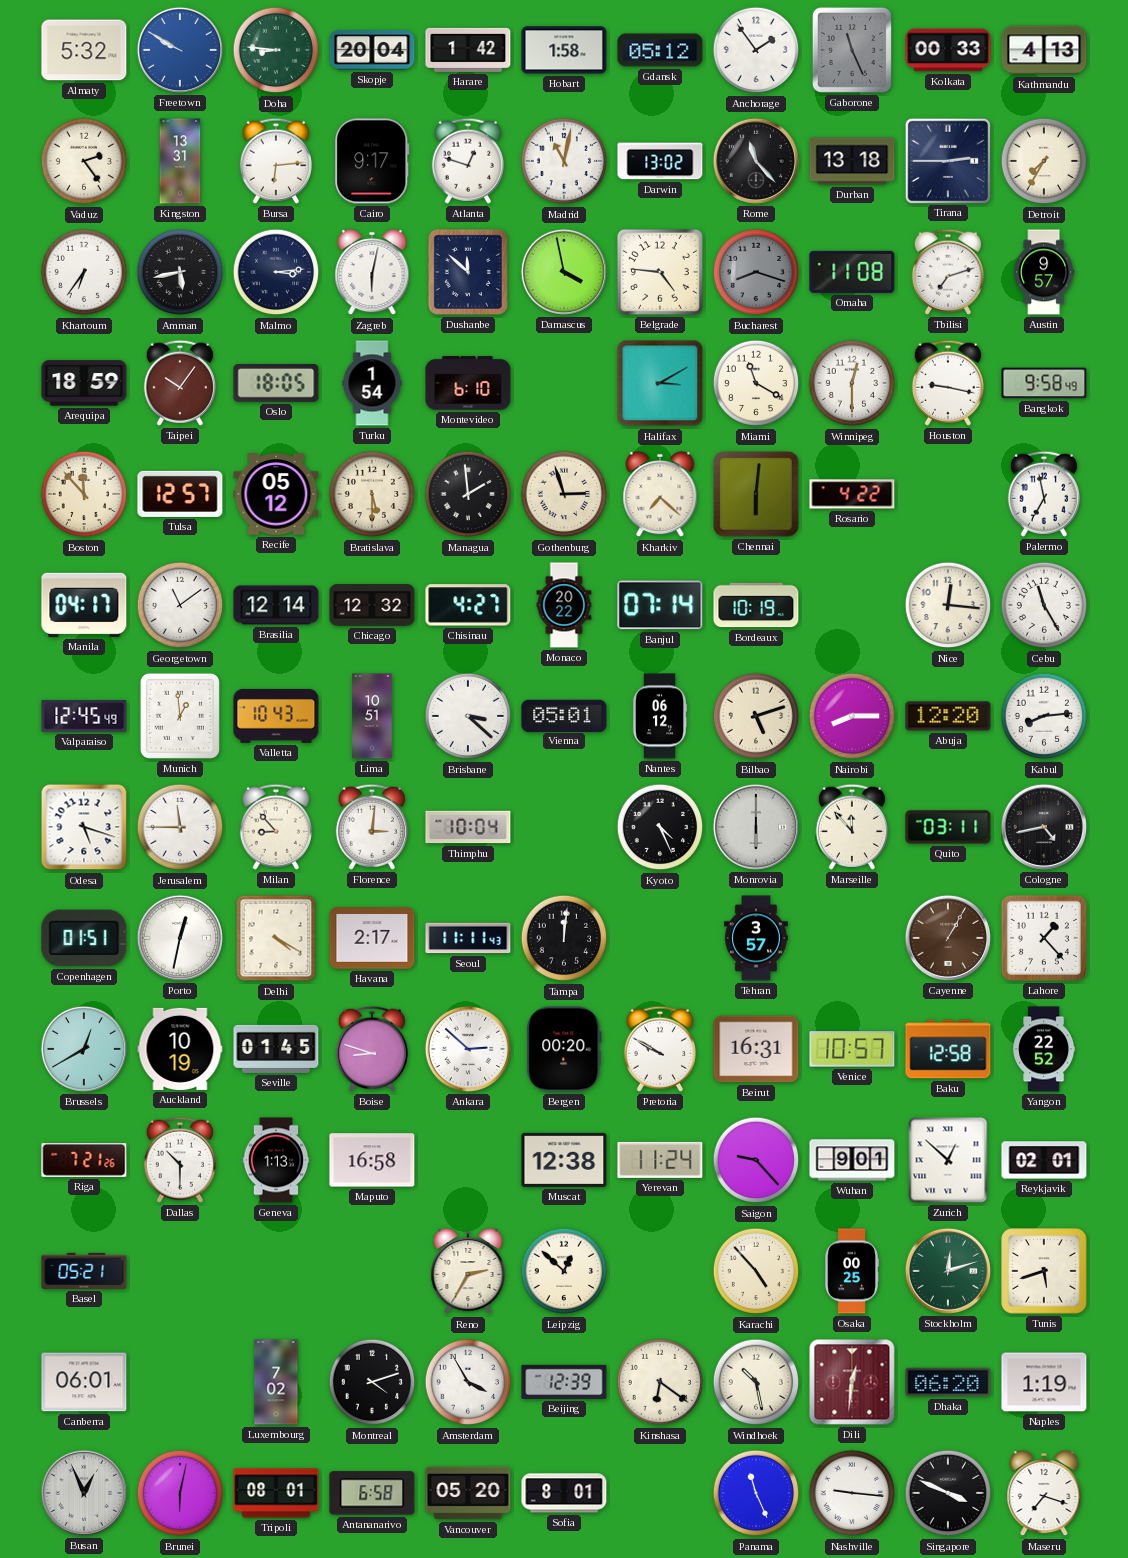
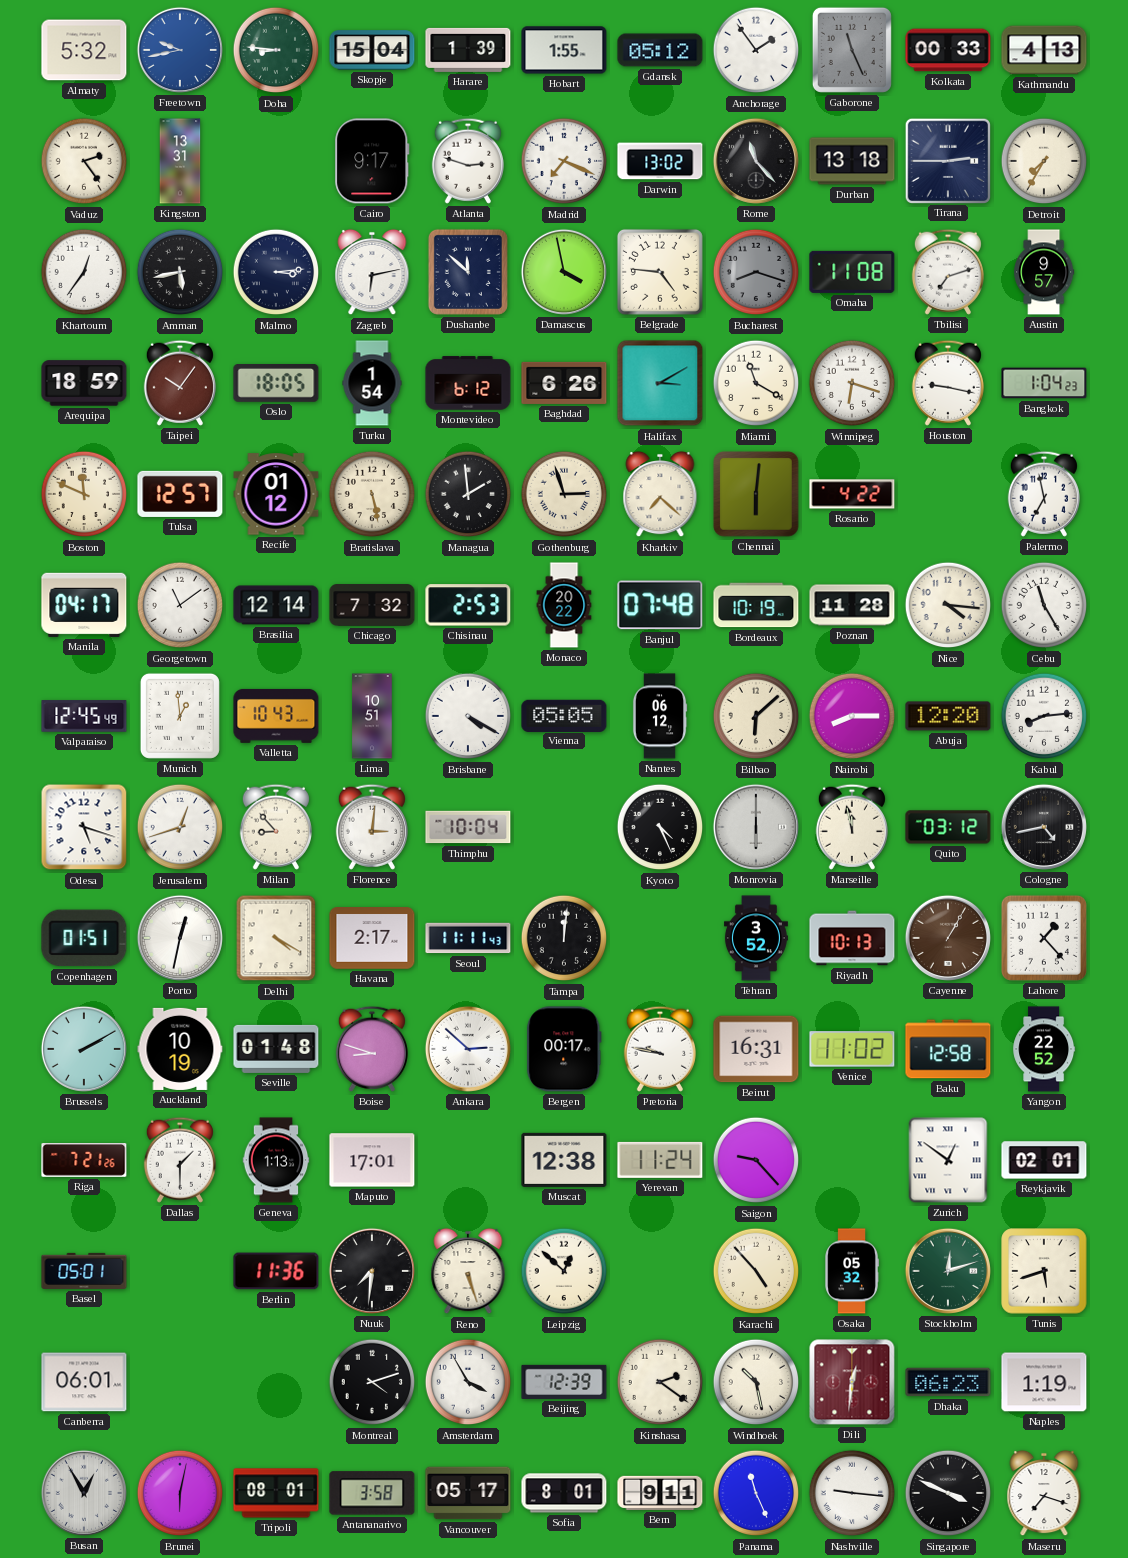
Freetown: 9:50 -> 9:43
Skopje: 20:04 -> 15:04
Harare: 1:42 -> 1:39
Hobart: 1:58 -> 1:55
Bursa: 6:14 -> none
Atlanta: 12:48 -> 2:48
Madrid: 11:02 -> 7:19
Khartoum: 6:36 -> 12:36
Zagreb: 6:02 -> 6:13
Montevideo: 6:10 -> 6:12
Baghdad: none -> 6:26
Winnipeg: 12:30 -> 6:18
Bangkok: 9:58 -> 1:04
Boston: 11:53 -> 11:49
Recife: 05:12 -> 01:12
Bratislava: 5:30 -> 5:28
Chicago: 12:32 -> 7:32
Chisinau: 4:27 -> 2:53
Banjul: 07:14 -> 07:48
Poznan: none -> 11:28
Nice: 12:16 -> 4:16
Brisbane: 3:22 -> 4:20
Vienna: 05:01 -> 05:05
Bilbao: 5:12 -> 6:08
Jerusalem: 11:45 -> 12:42
Marseille: 11:53 -> 11:58
Quito: 03:11 -> 03:12
Tehran: 3:57 -> 3:52
Riyadh: none -> 10:13
Brussels: 12:40 -> 2:10
Seville: 01:45 -> 01:48
Bergen: 00:20 -> 00:17
Pretoria: 9:50 -> 9:47
Venice: 10:57 -> 11:02
Dallas: 10:30 -> 1:30
Maputo: 16:58 -> 17:01
Wuhan: 9:01 -> none
Zurich: 12:52 -> 12:51
Basel: 05:21 -> 05:01
Berlin: none -> 11:36
Nuuk: none -> 7:31
Reno: 2:35 -> 5:27
Osaka: 00:25 -> 05:32
Luxembourg: 7:02 -> none
Kinshasa: 6:21 -> 2:21
Dhaka: 06:20 -> 06:23
Busan: 12:56 -> 12:55
Antananarivo: 6:58 -> 3:58
Vancouver: 05:20 -> 05:17
Bern: none -> 9:11
